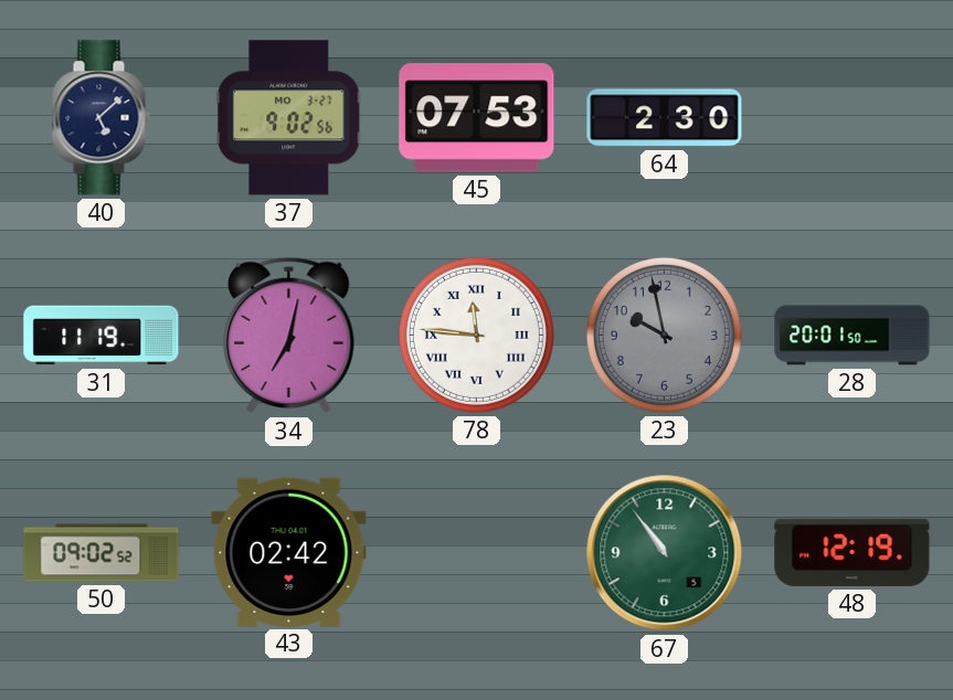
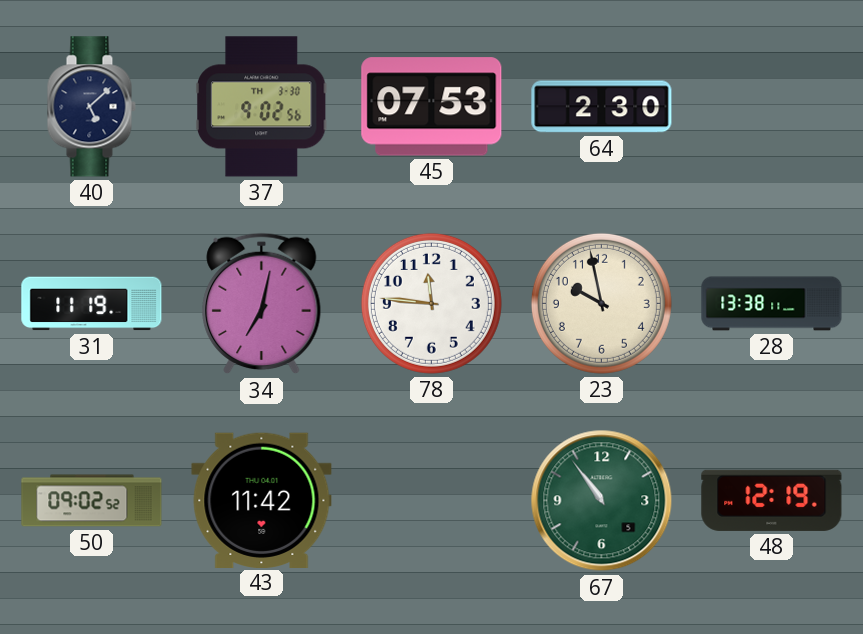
37 date: MO 3-27 -> TH 3-30
78 numerals: Roman -> Arabic
23 dial: grey -> cream
28: 20:01 -> 13:38
43: 02:42 -> 11:42
